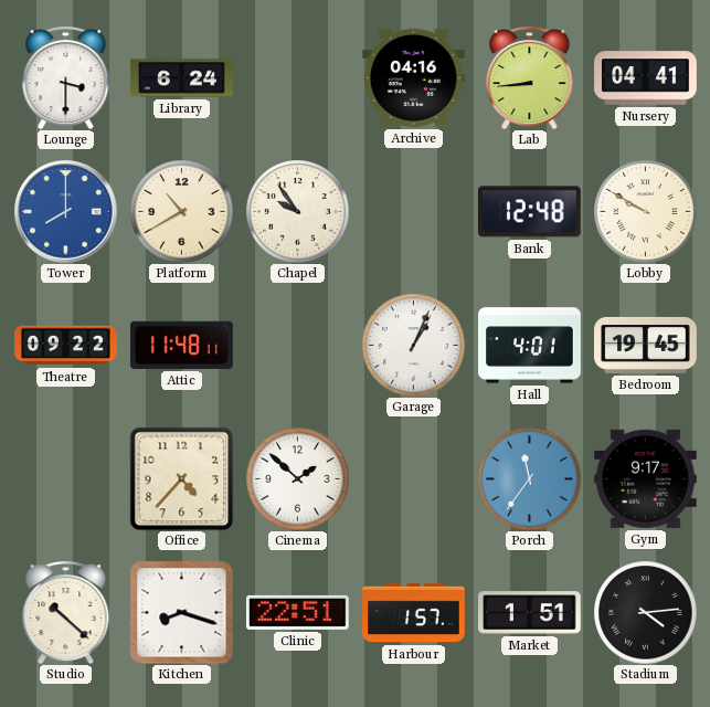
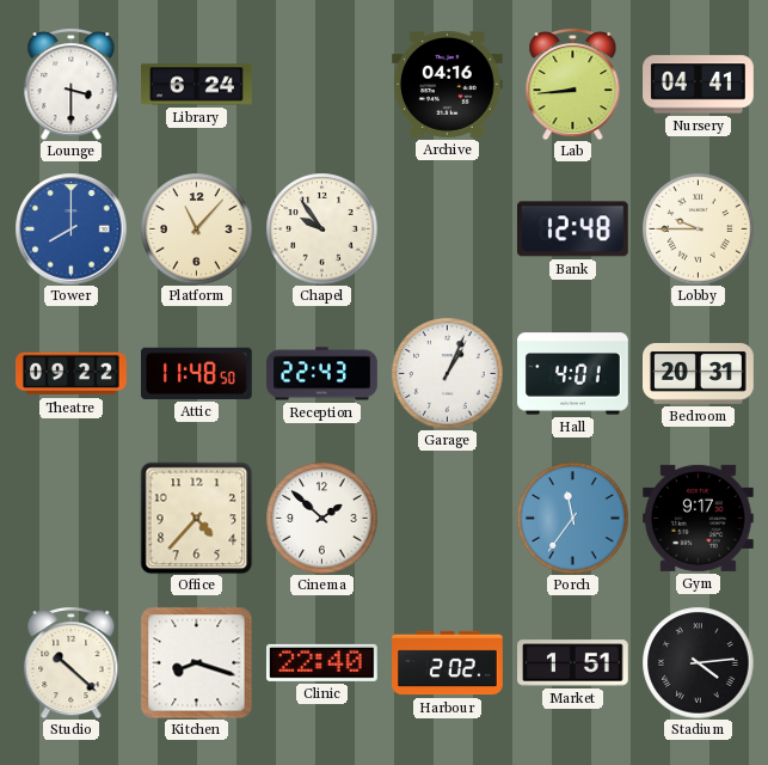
Platform: 10:40 -> 11:07
Lobby: 9:50 -> 9:45
Attic: 11:48:11 -> 11:48:50
Reception: none -> 22:43
Bedroom: 19:45 -> 20:31
Clinic: 22:51 -> 22:40
Harbour: 1:57 -> 2:02
